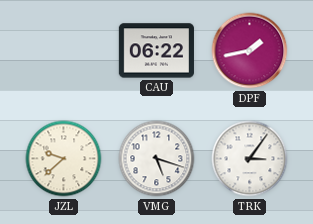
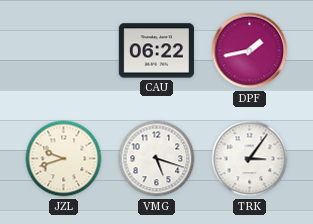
JZL: 9:38 -> 9:42
